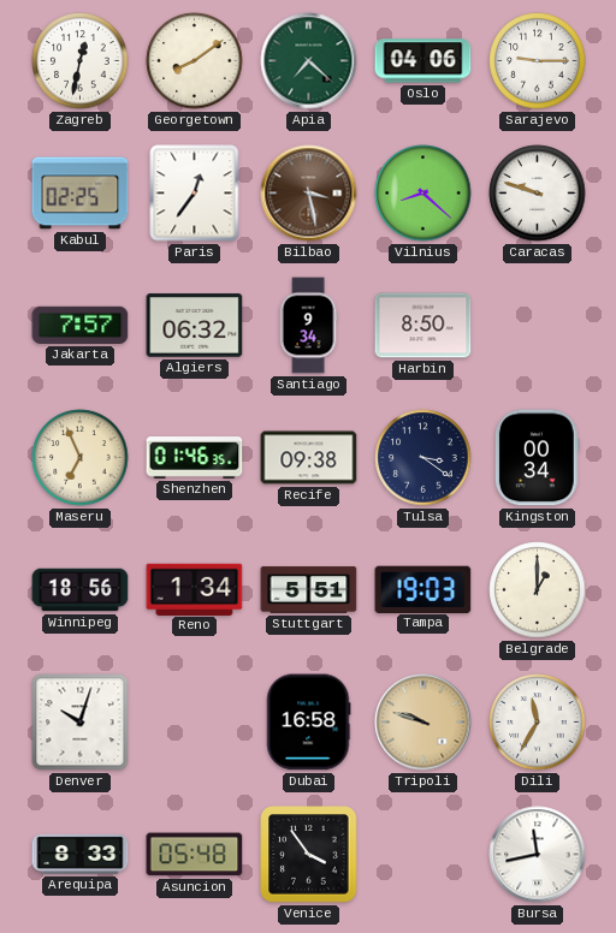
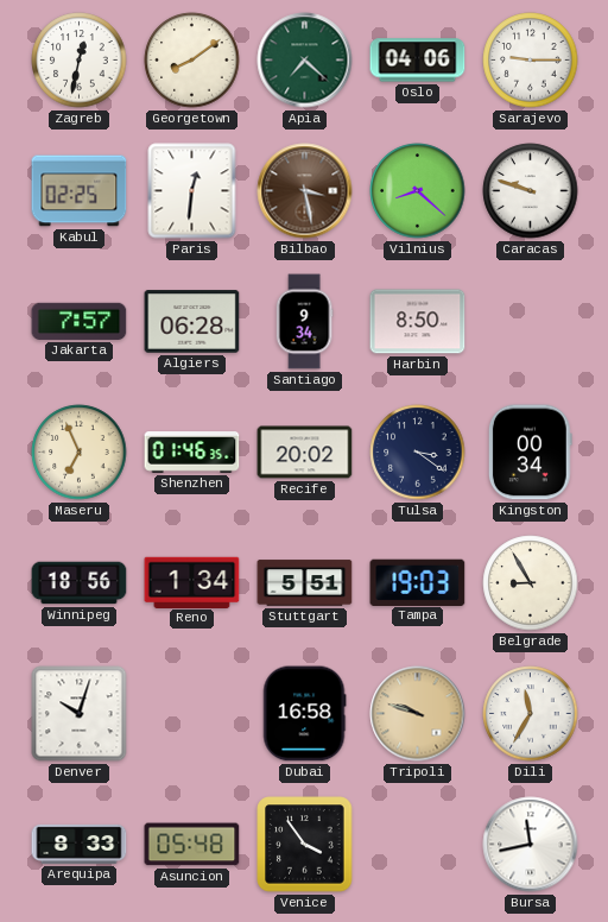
Paris: 12:36 -> 12:31
Algiers: 06:32 -> 06:28
Recife: 09:38 -> 20:02
Belgrade: 1:00 -> 8:55
